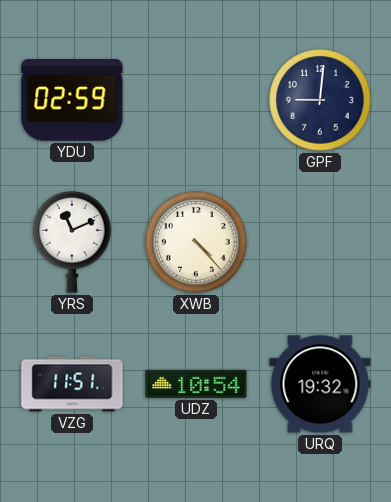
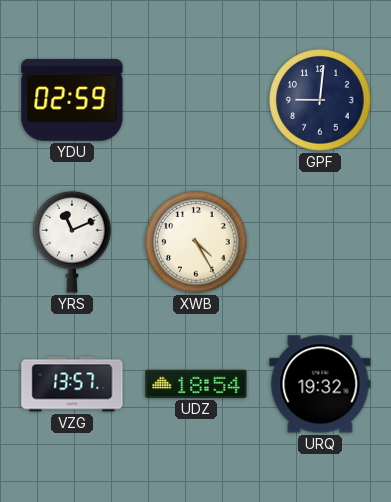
XWB: 4:23 -> 4:25
VZG: 11:51 -> 13:57
UDZ: 10:54 -> 18:54
